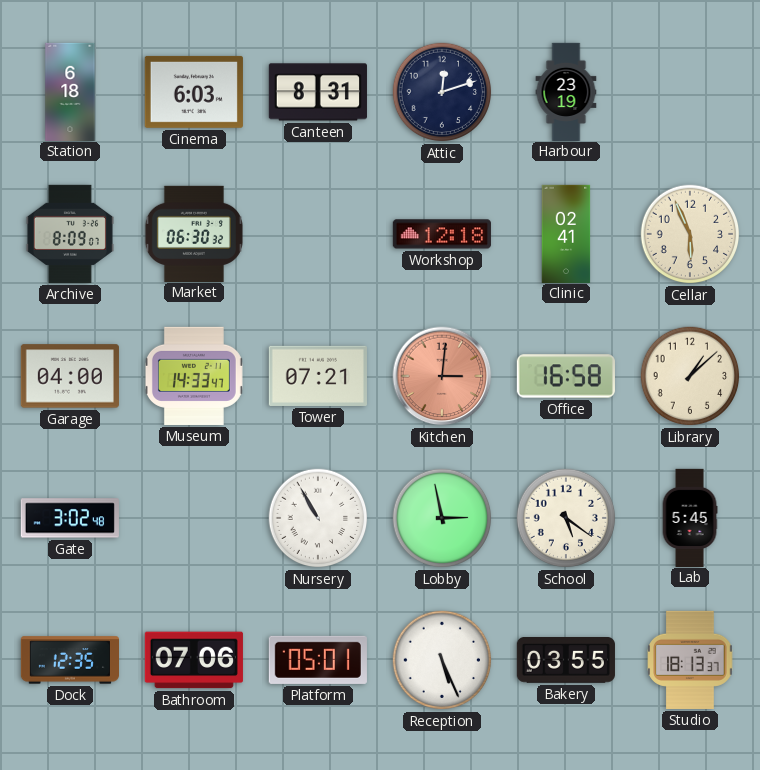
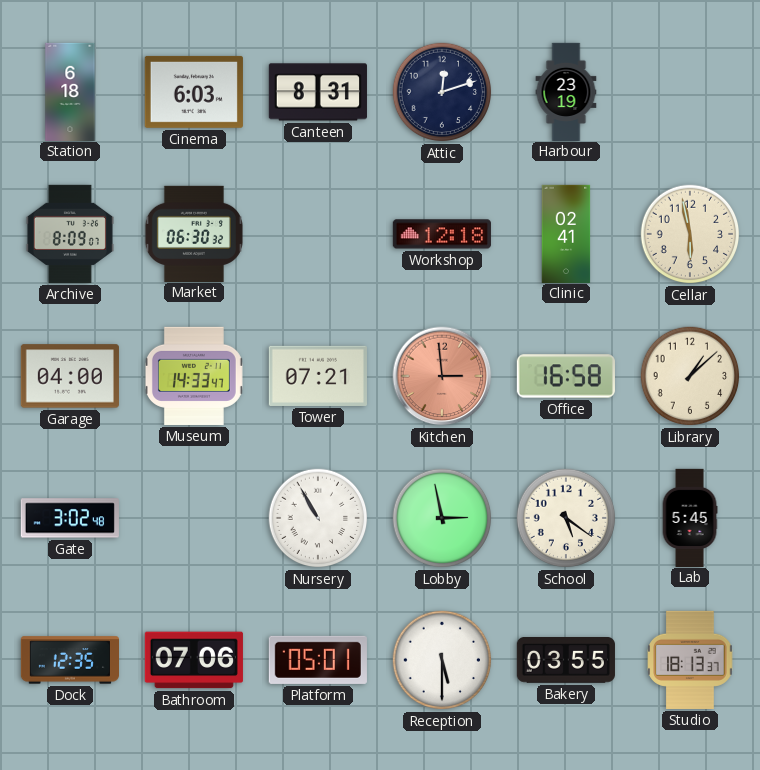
Cellar: 5:56 -> 5:58
Kitchen: 3:01 -> 2:59
Reception: 5:26 -> 5:30
